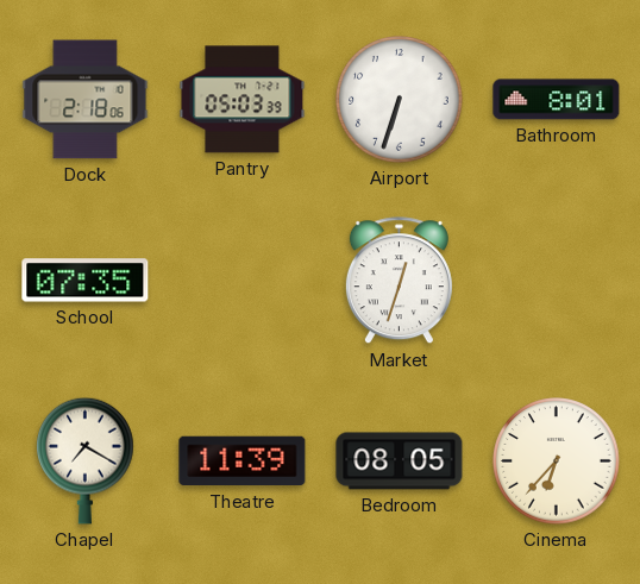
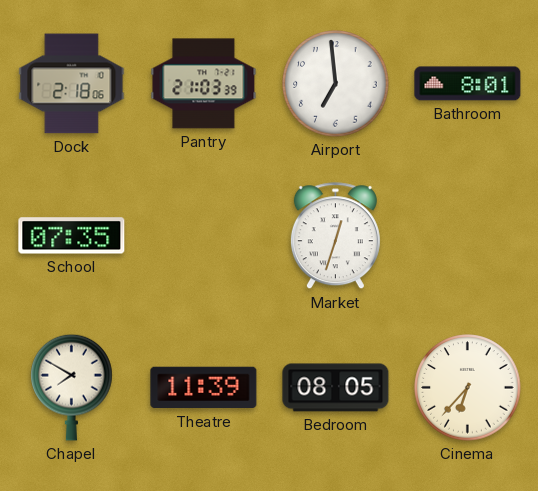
Pantry: 05:03 -> 21:03
Airport: 6:33 -> 6:59
Chapel: 7:20 -> 7:50
